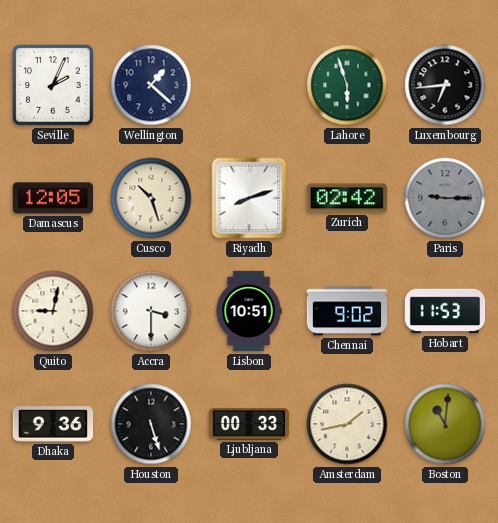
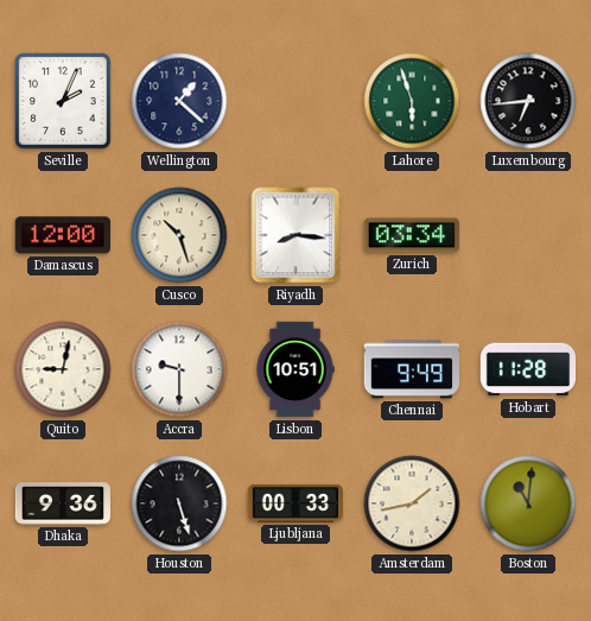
Damascus: 12:05 -> 12:00
Riyadh: 8:12 -> 8:16
Zurich: 02:42 -> 03:34
Paris: 9:15 -> none
Accra: 3:30 -> 9:30
Chennai: 9:02 -> 9:49
Hobart: 11:53 -> 11:28
